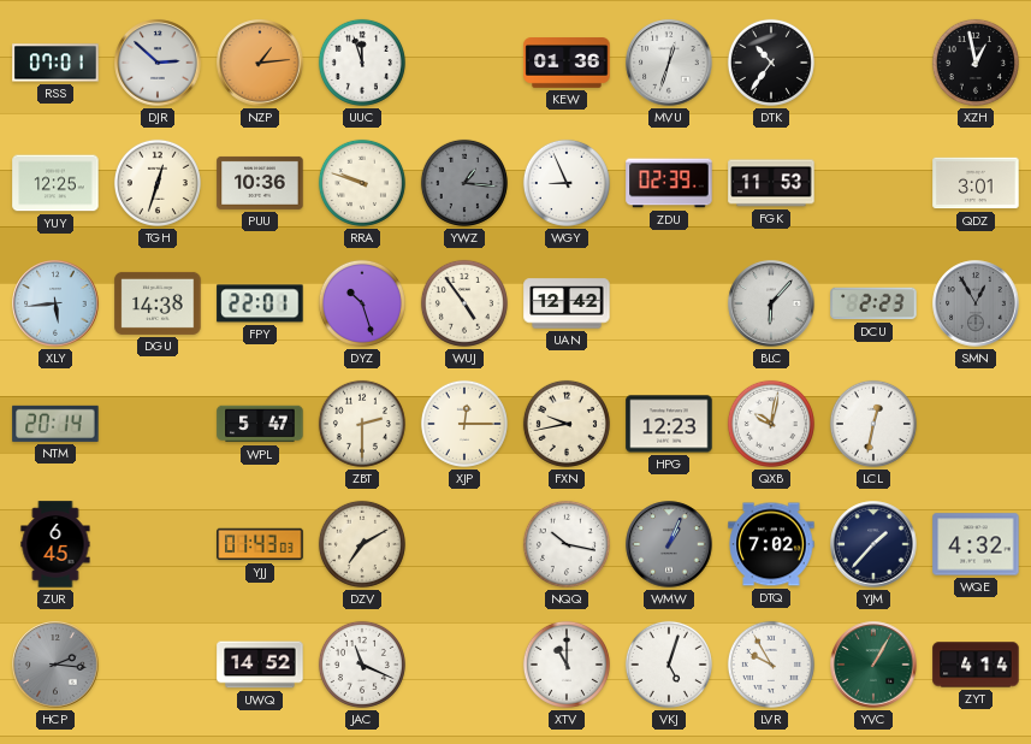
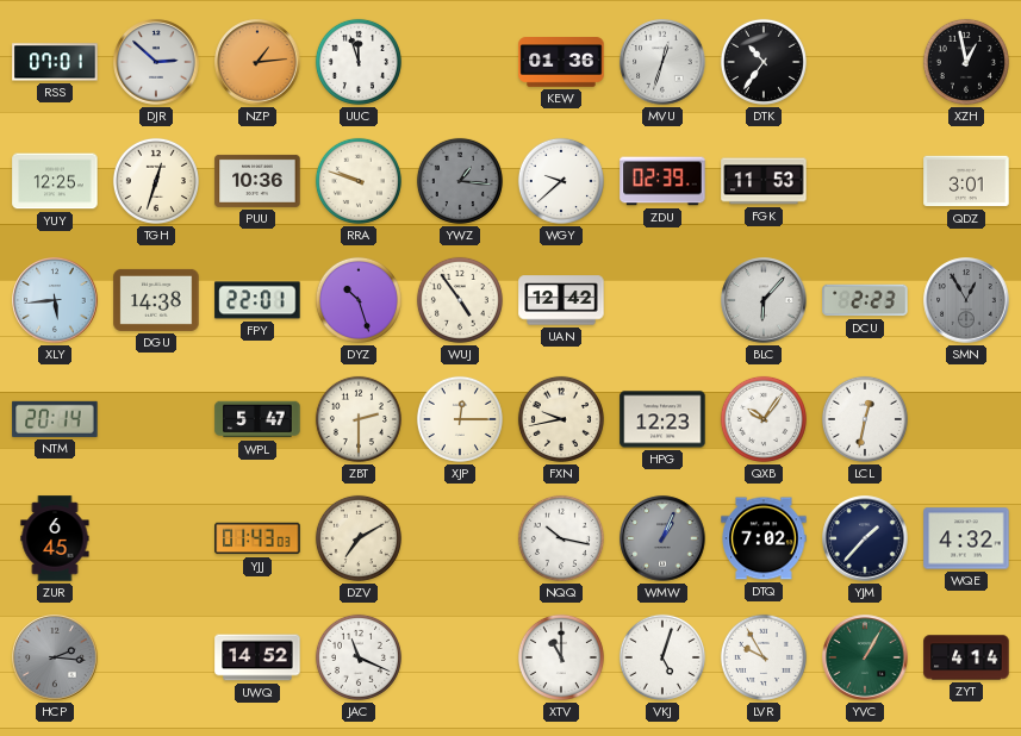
WGY: 8:56 -> 9:38
QXB: 10:02 -> 10:06
